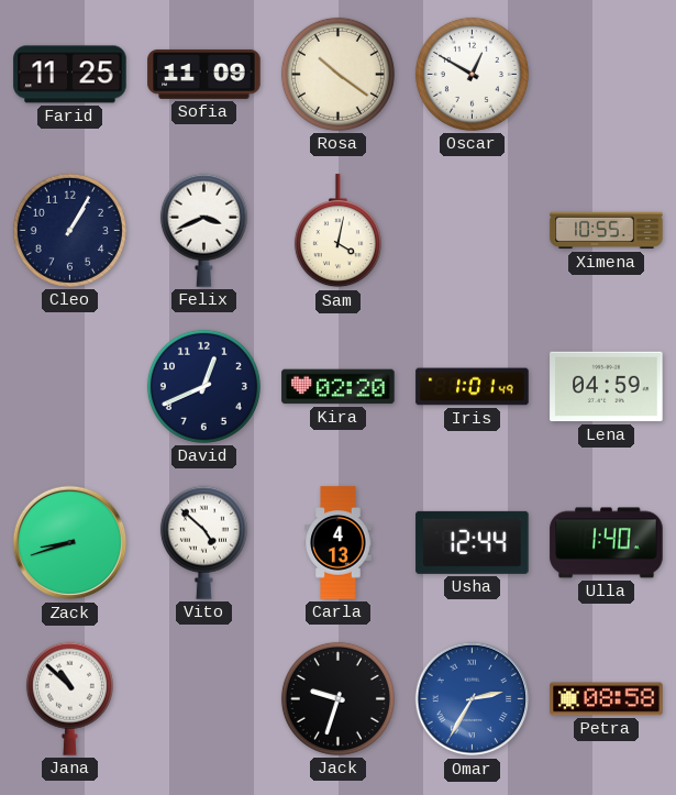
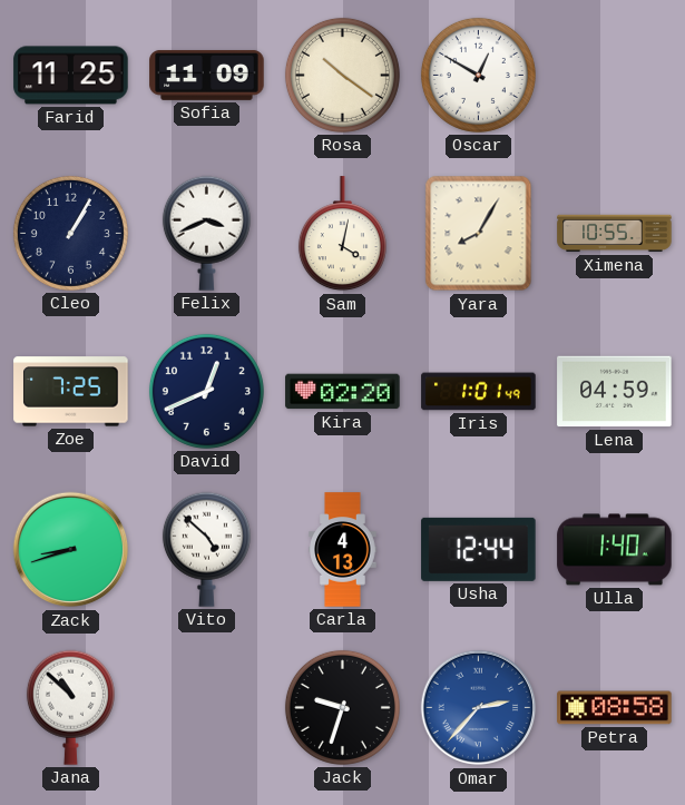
Yara: none -> 8:05
Zoe: none -> 7:25
Omar: 2:35 -> 2:37
